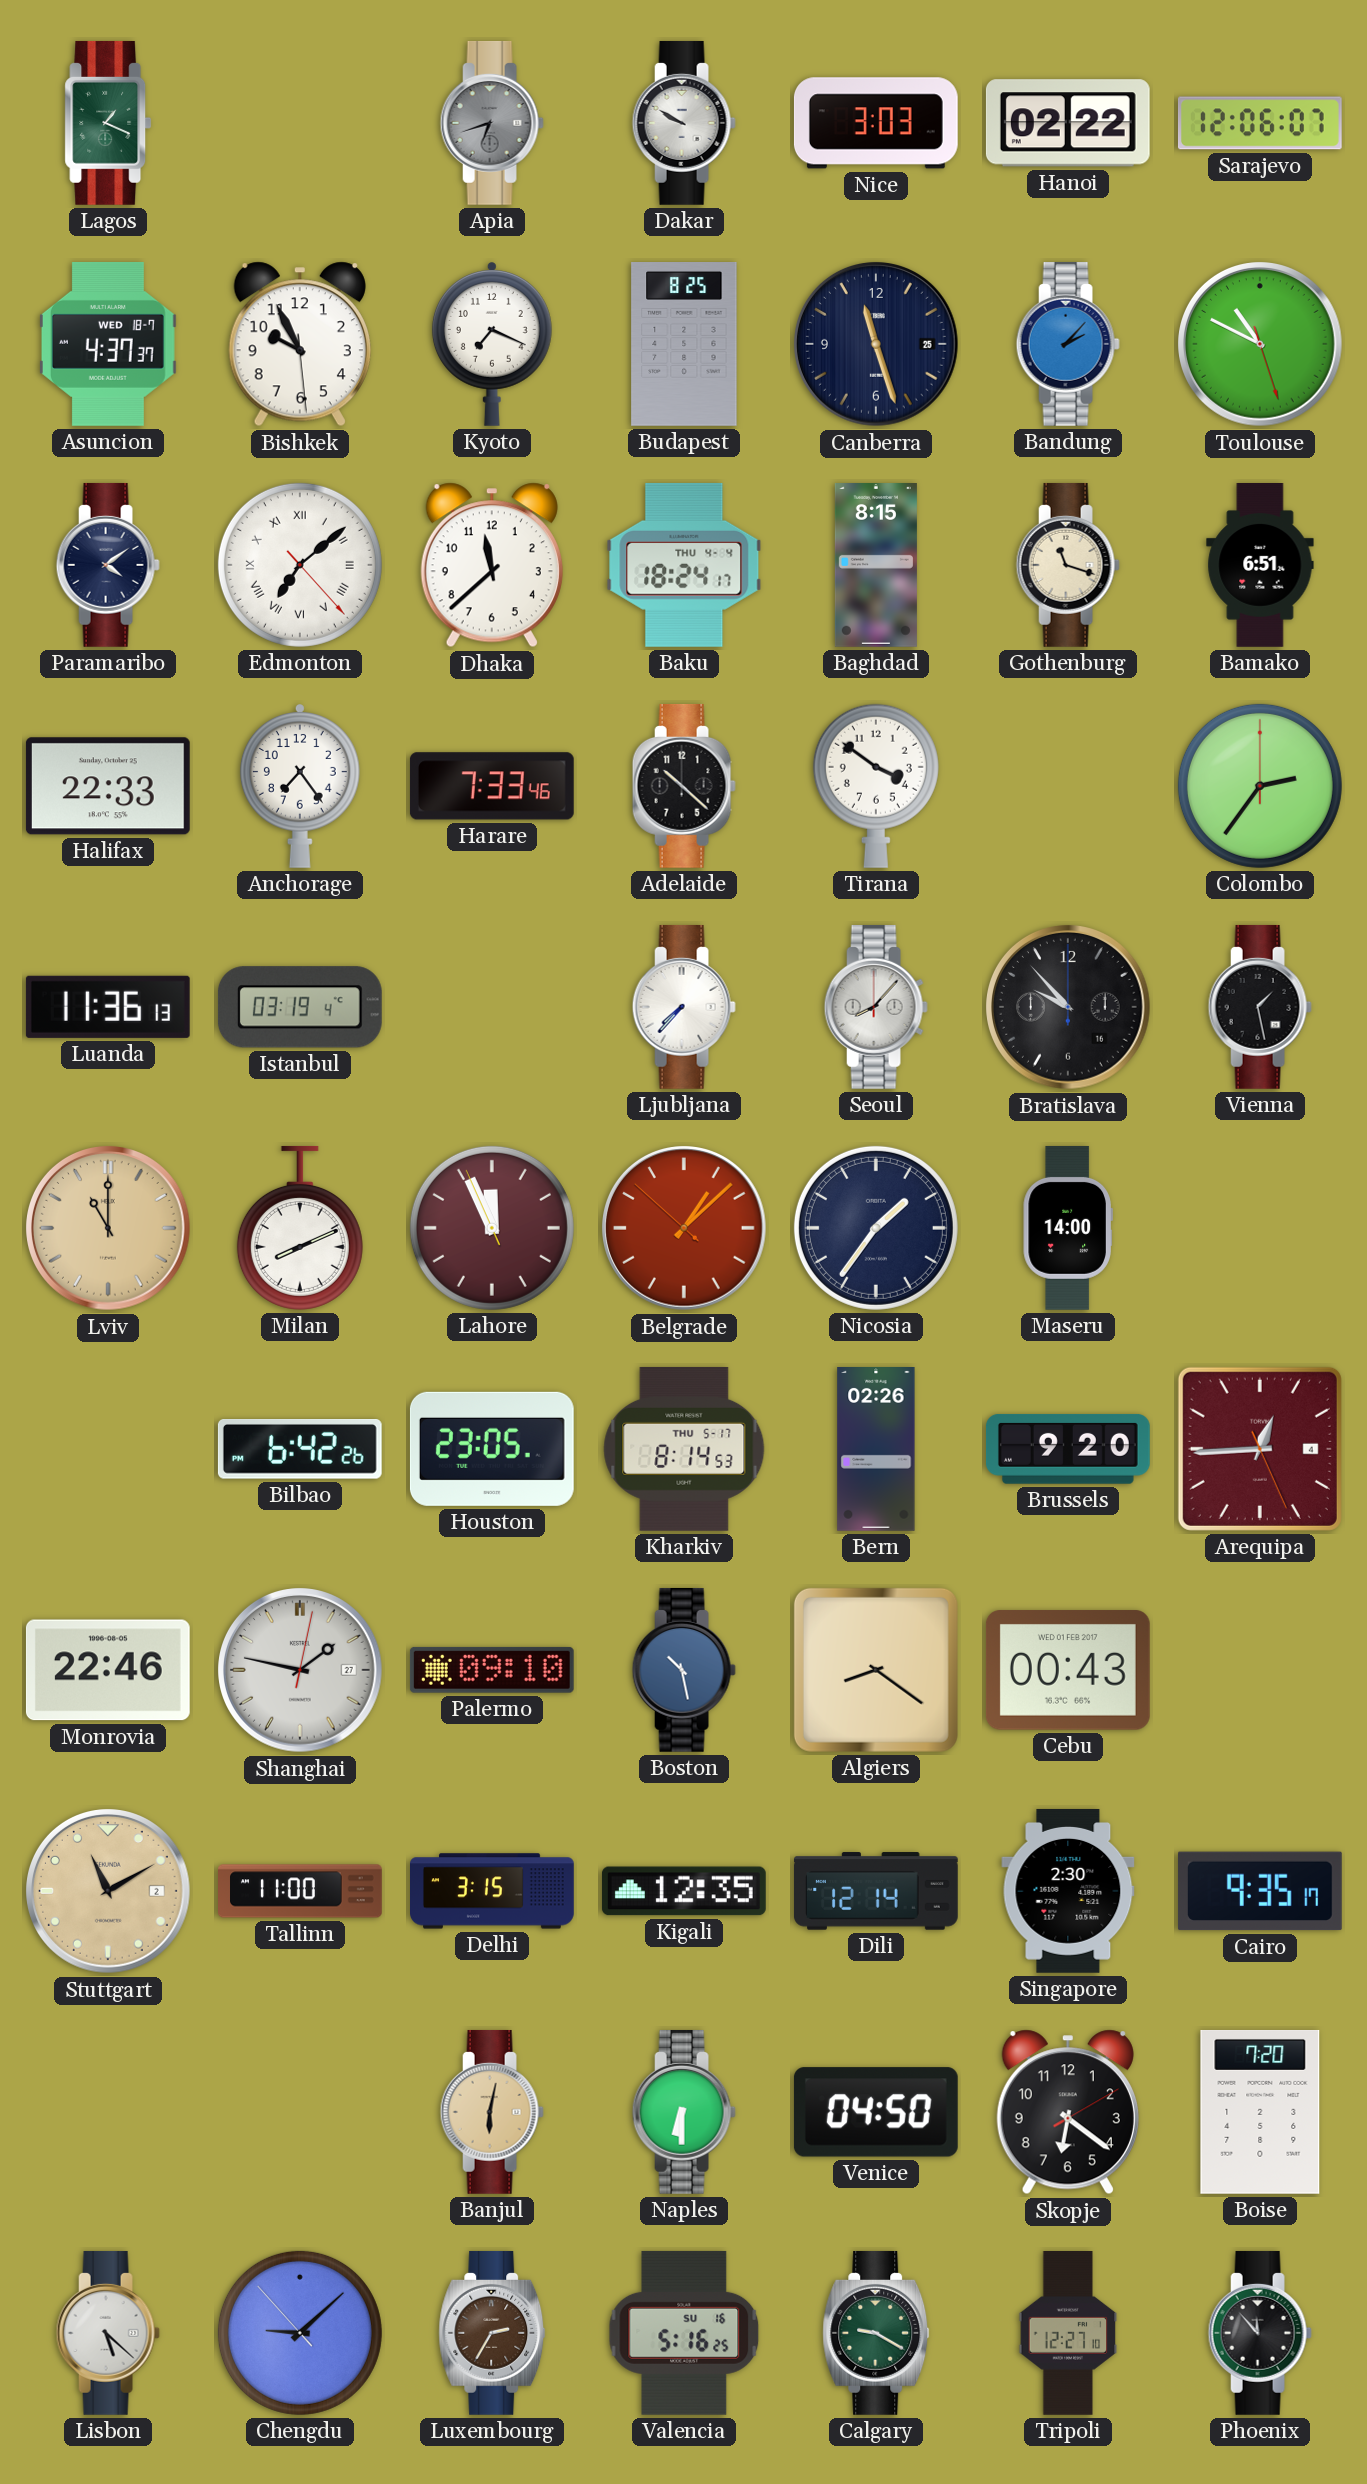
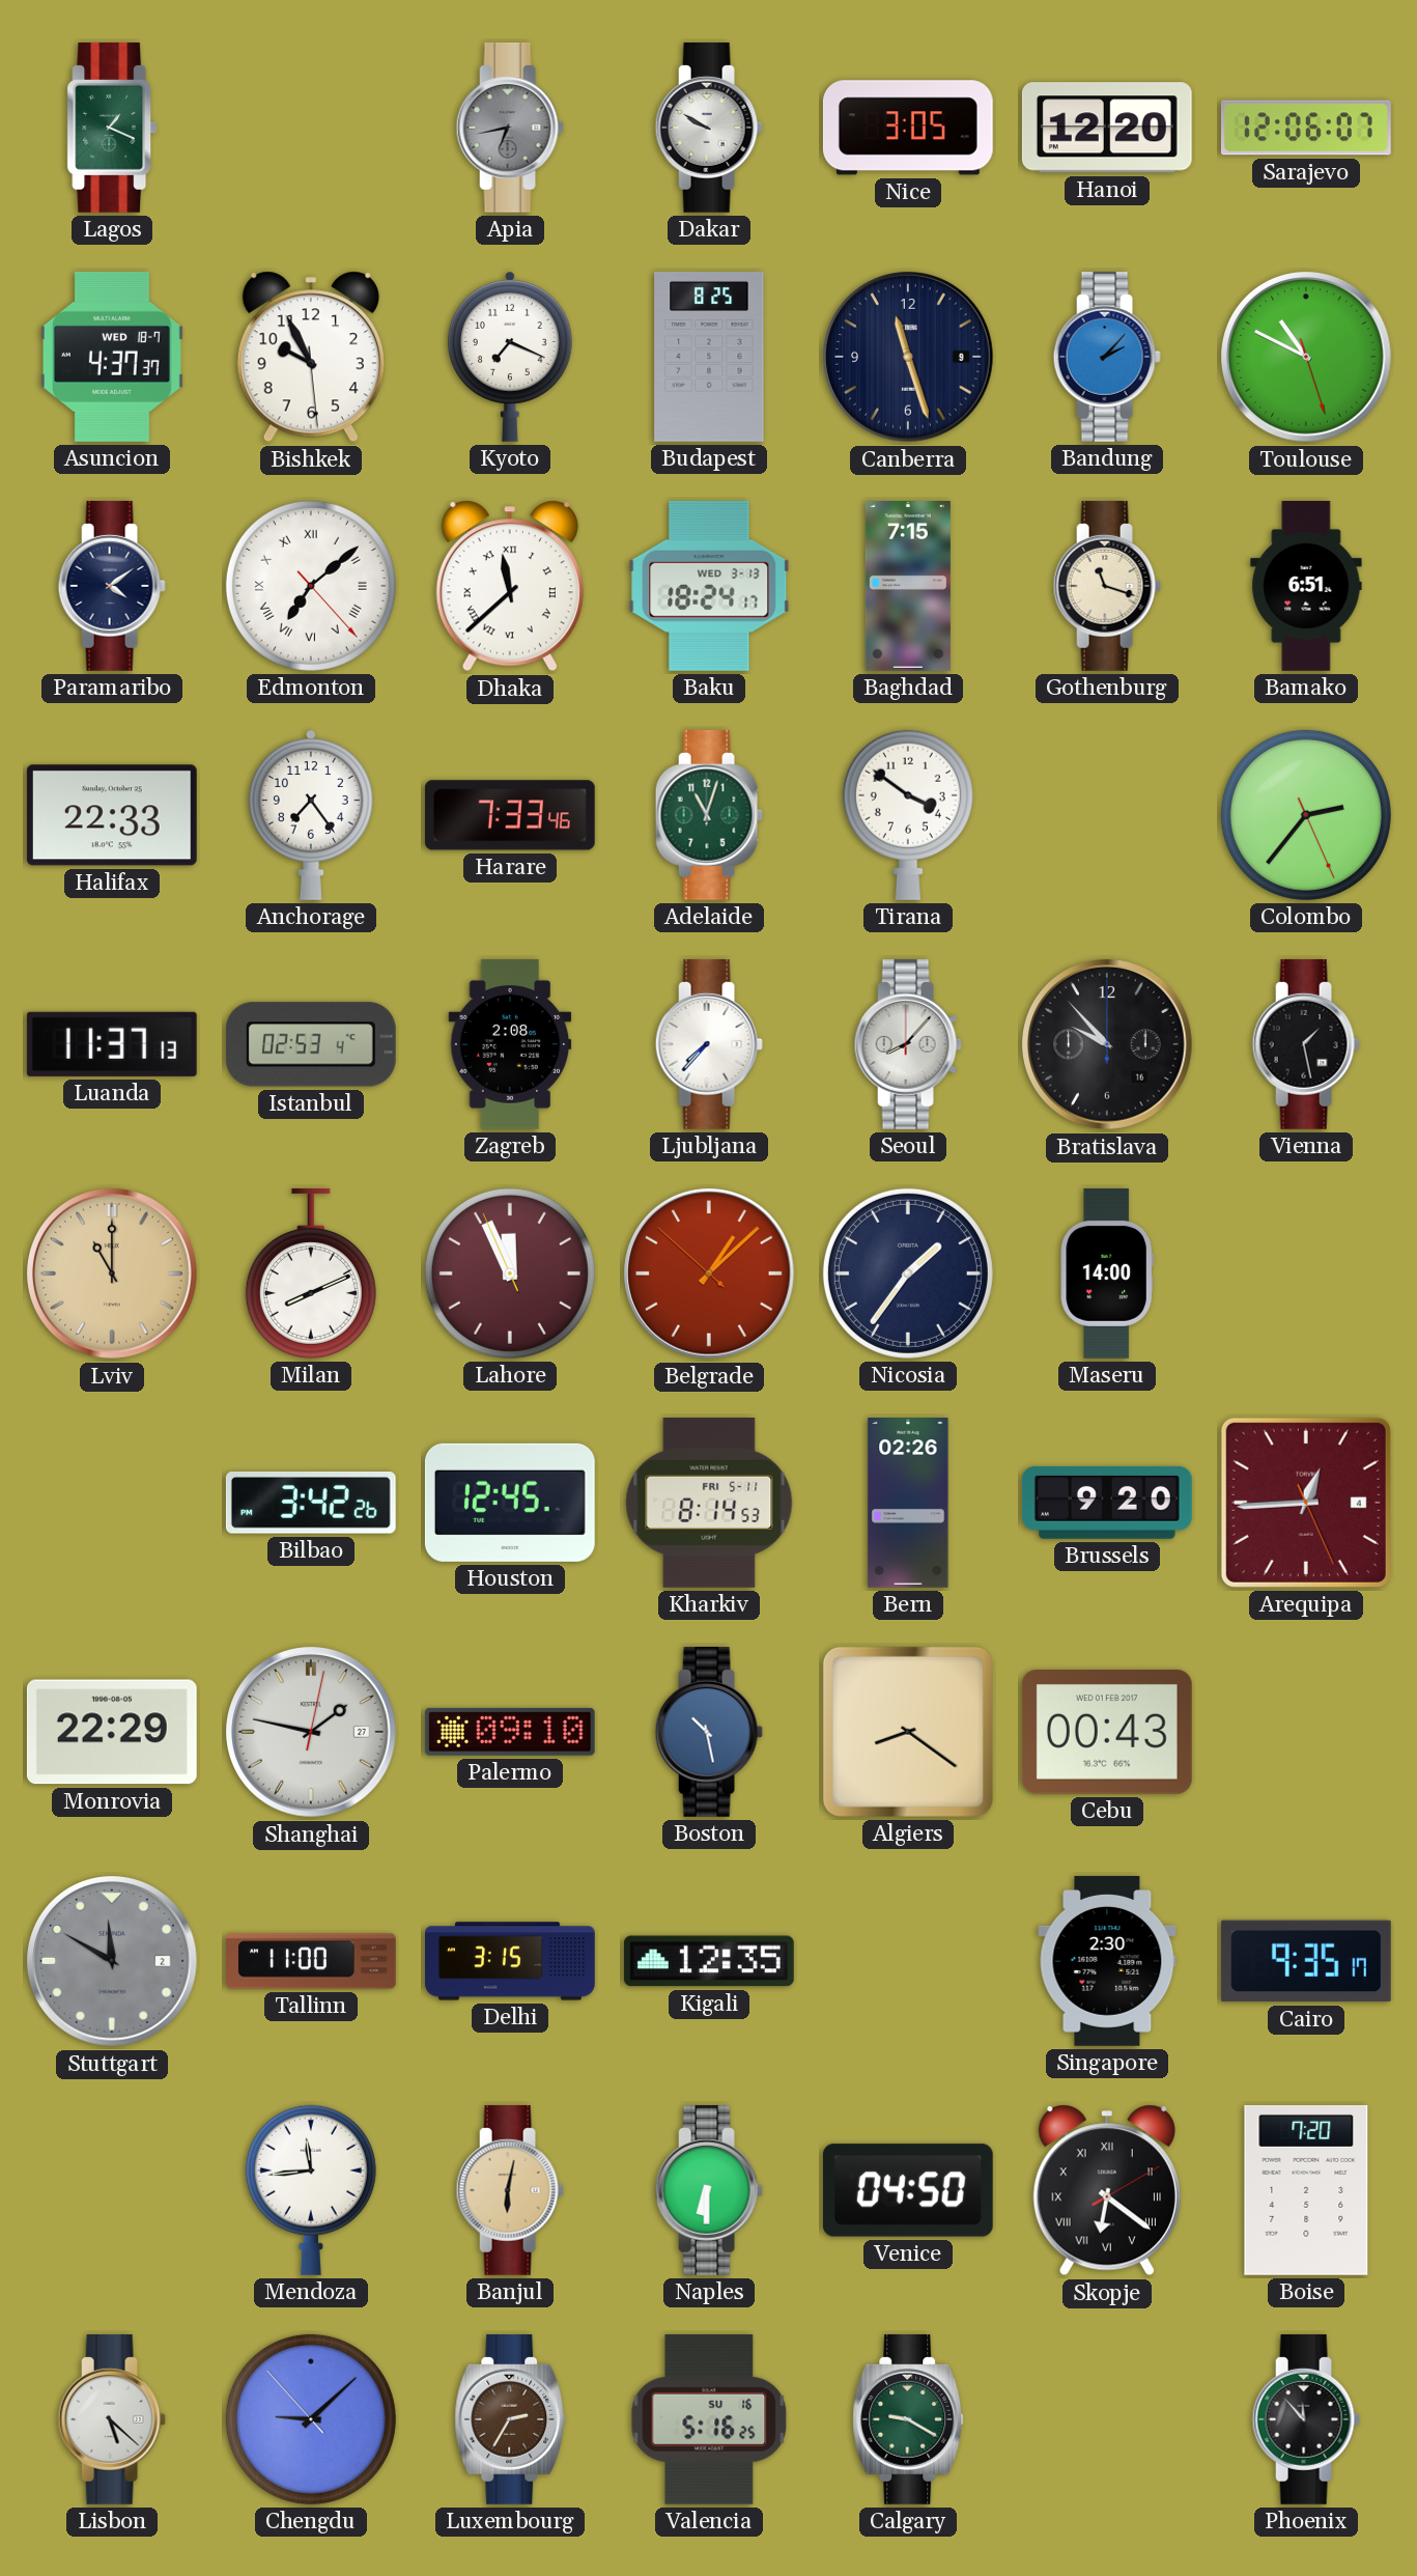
Apia: 6:42 -> 6:43
Nice: 3:03 -> 3:05
Hanoi: 02:22 -> 12:20
Canberra date: 25 -> 9
Dhaka numerals: Arabic -> Roman
Baku date: THU 4-4 -> WED 3-13
Baghdad: 8:15 -> 7:15
Adelaide: 10:22 -> 11:03
Adelaide dial: black -> green
Colombo: 2:36:00 -> 2:36:26
Luanda: 11:36 -> 11:37
Istanbul: 03:19 -> 02:53
Zagreb: none -> 2:08
Bilbao: 6:42 -> 3:42
Houston: 23:05 -> 12:45
Kharkiv date: THU 5-17 -> FRI 5-11
Monrovia: 22:46 -> 22:29
Stuttgart: 11:10 -> 11:50
Stuttgart dial: champagne -> grey
Dili: 12:14 -> none
Mendoza: none -> 11:44
Skopje numerals: Arabic -> Roman
Tripoli: 12:27 -> none
